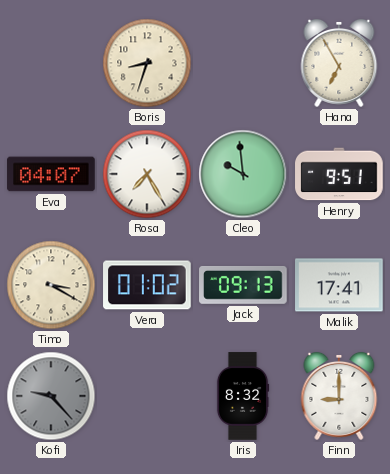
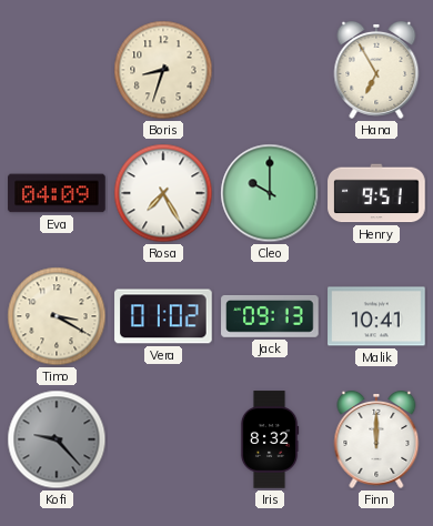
Eva: 04:07 -> 04:09
Cleo: 9:59 -> 10:00
Malik: 17:41 -> 10:41
Finn: 9:00 -> 12:00
